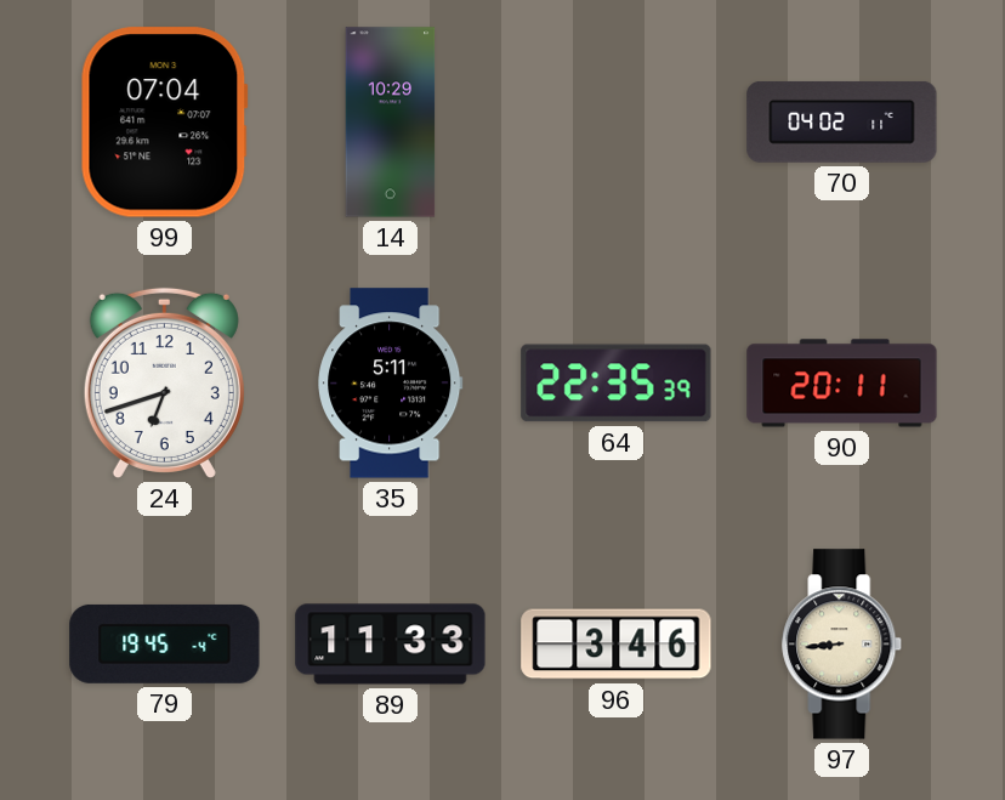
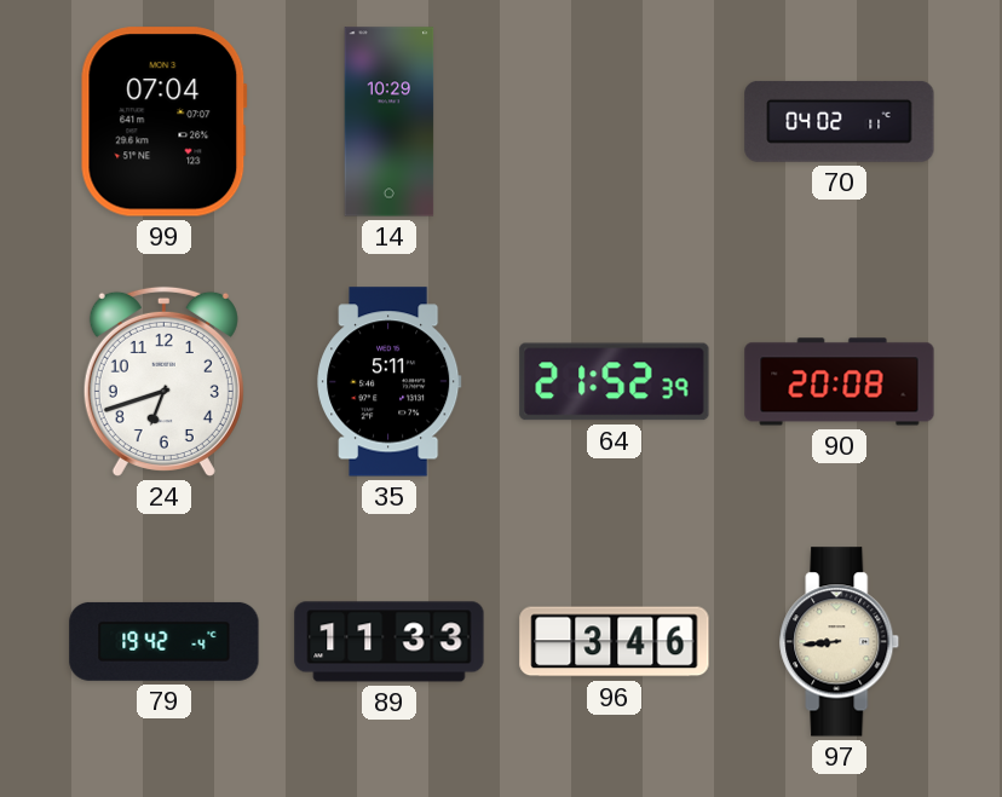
64: 22:35 -> 21:52
90: 20:11 -> 20:08
79: 19:45 -> 19:42
